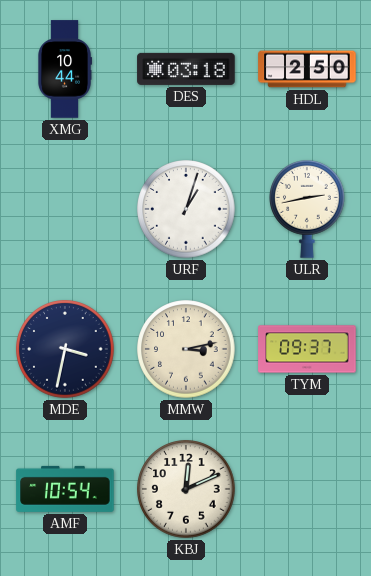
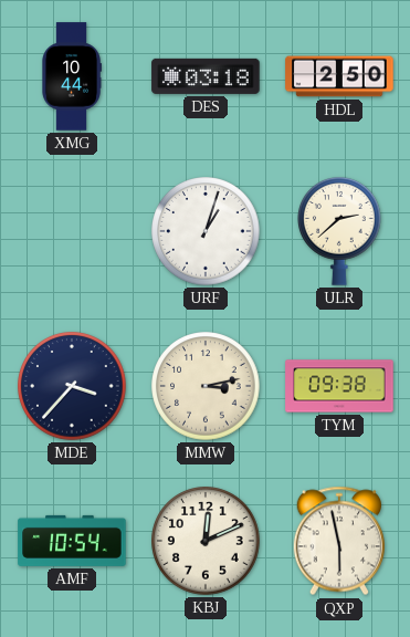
ULR: 2:43 -> 2:38
MDE: 3:32 -> 3:37
TYM: 09:37 -> 09:38
QXP: none -> 5:58
